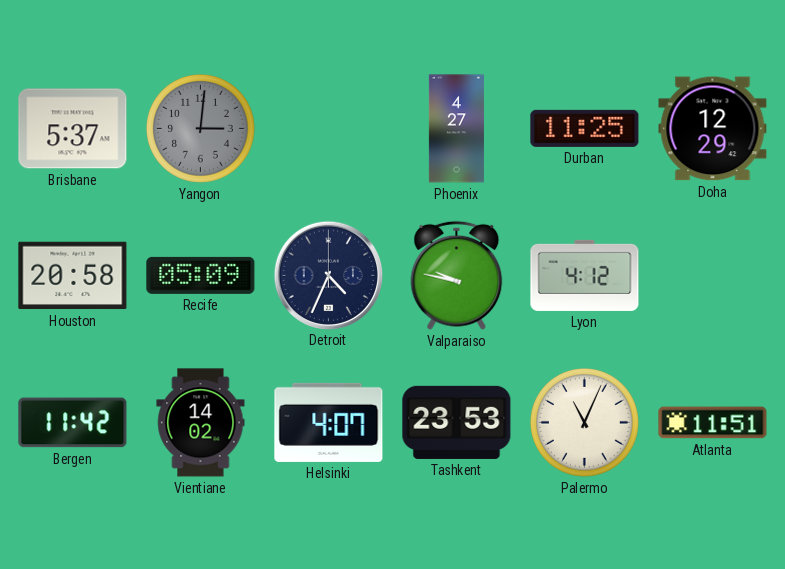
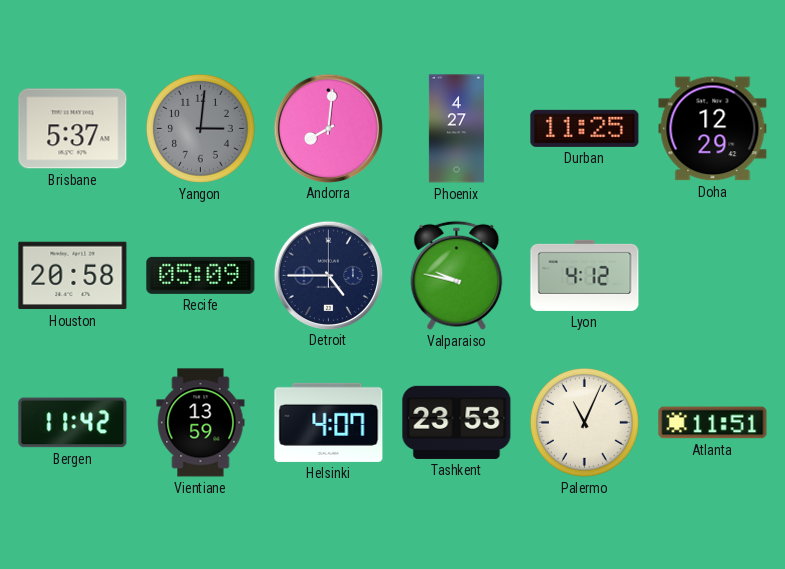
Andorra: none -> 8:01
Detroit: 4:34 -> 4:45
Vientiane: 14:02 -> 13:59
